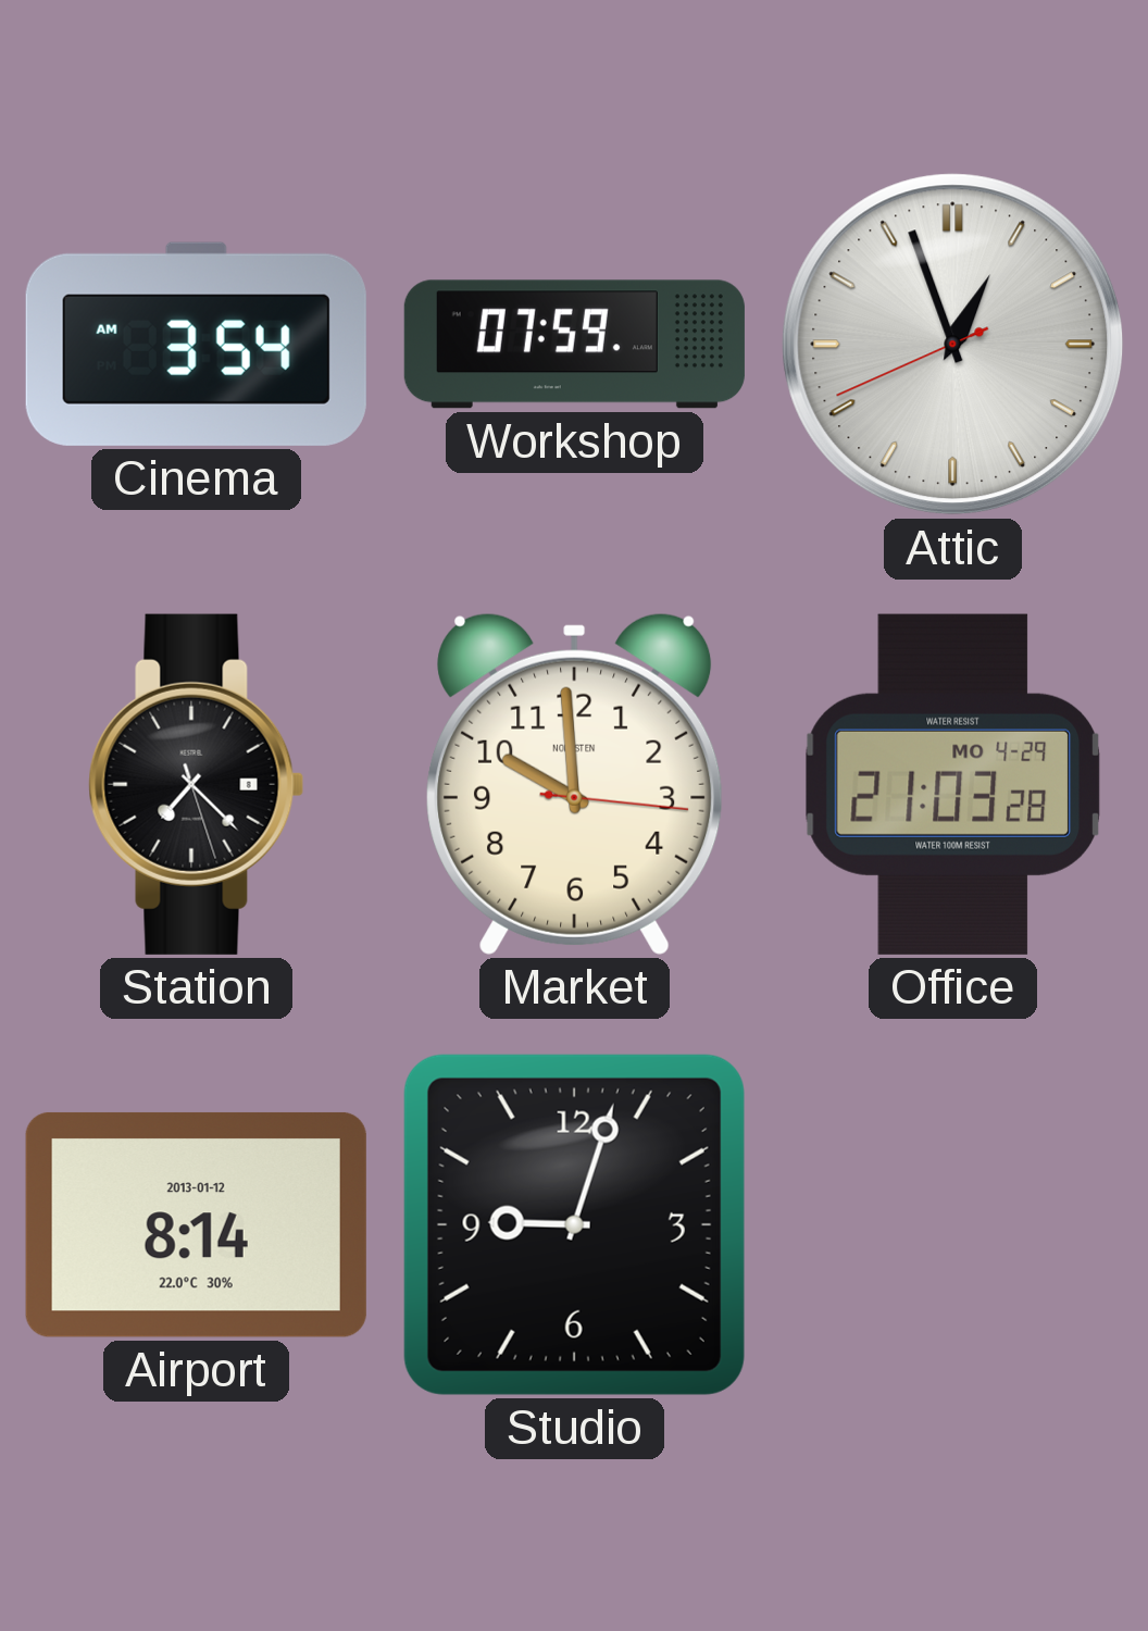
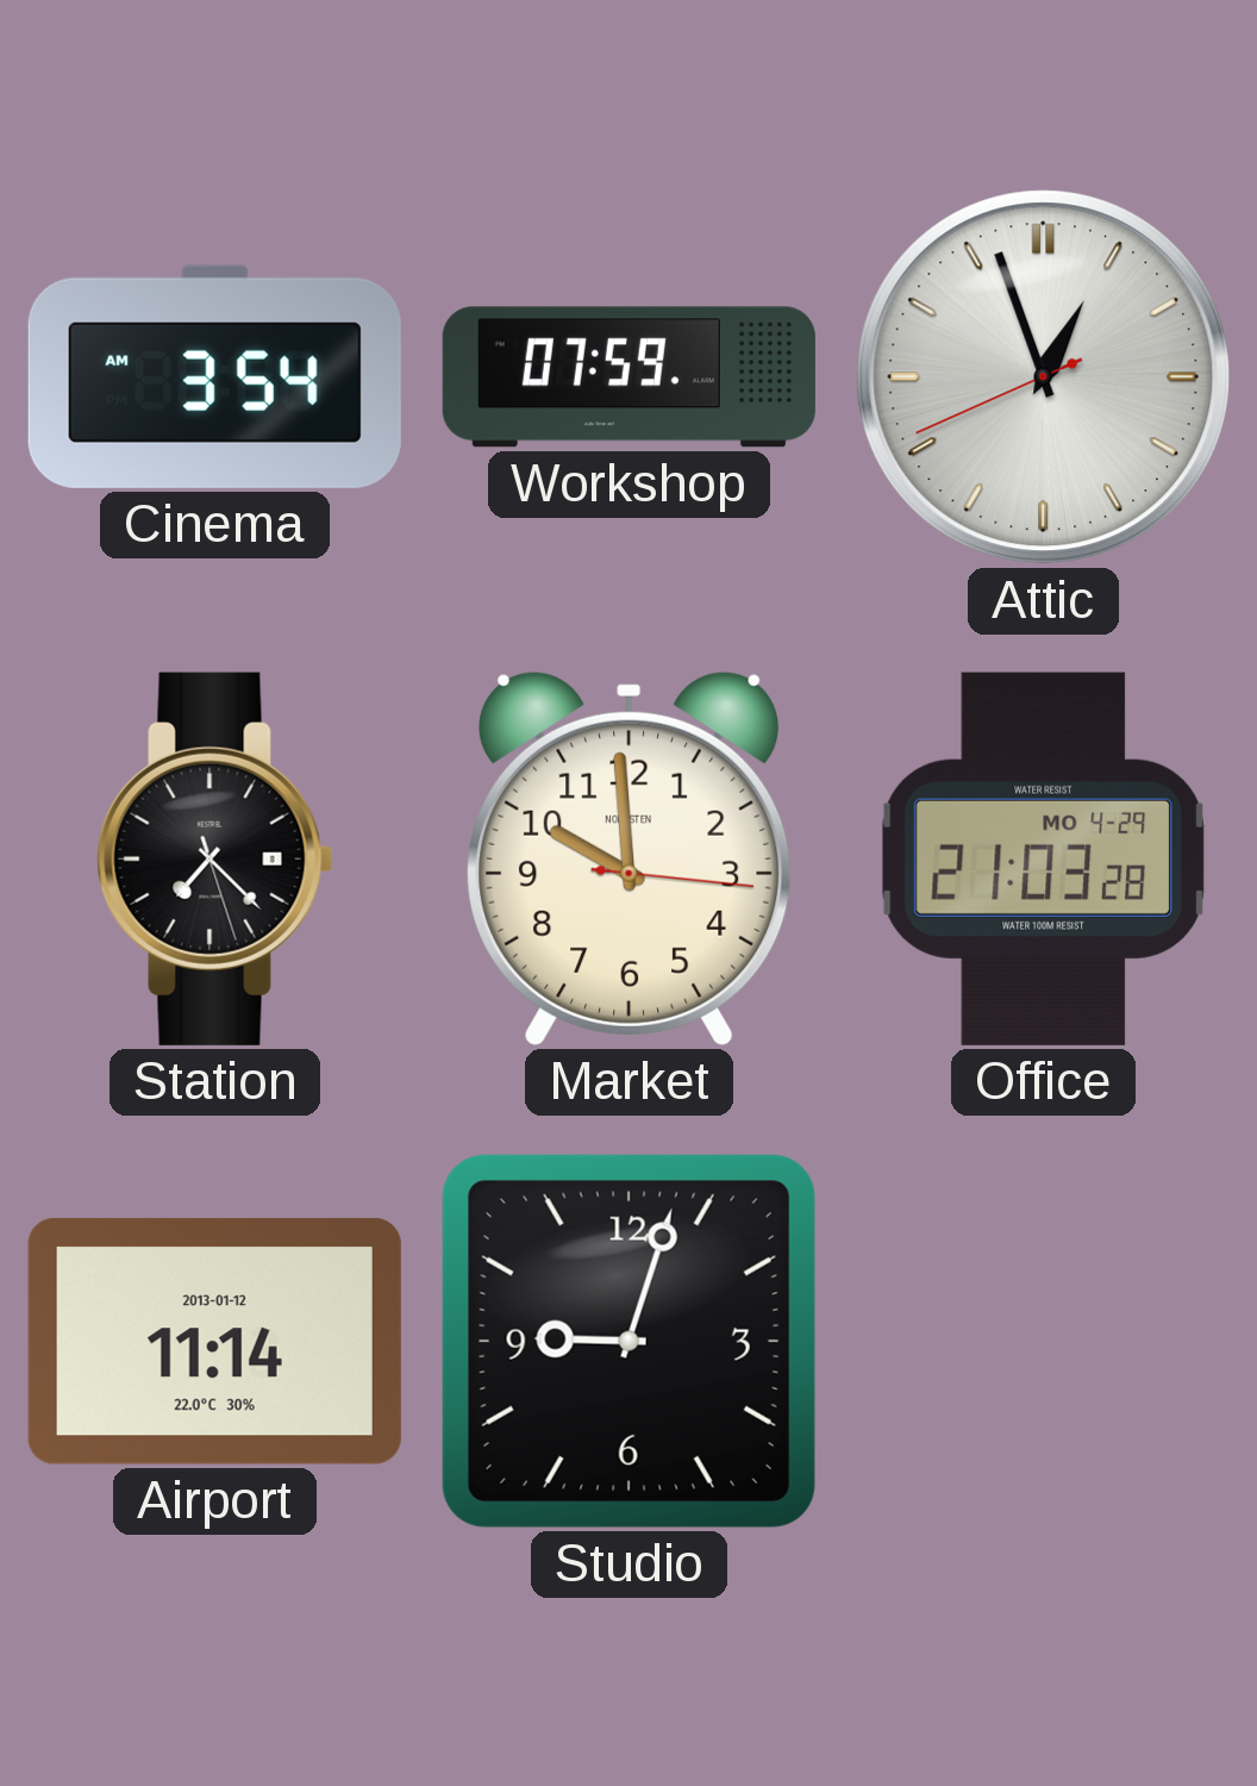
Airport: 8:14 -> 11:14
